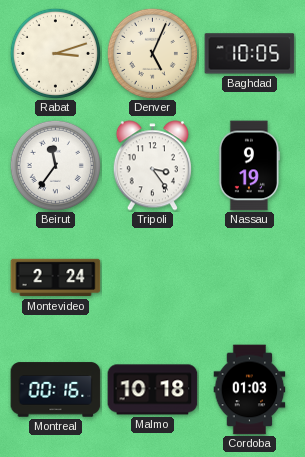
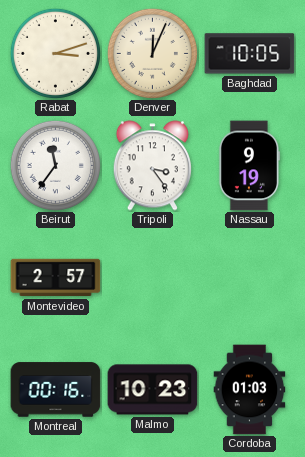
Denver: 5:04 -> 12:04
Montevideo: 2:24 -> 2:57
Malmo: 10:18 -> 10:23
